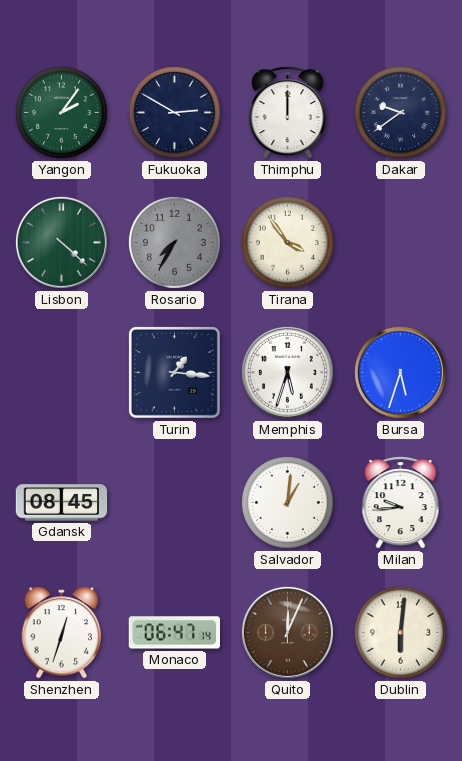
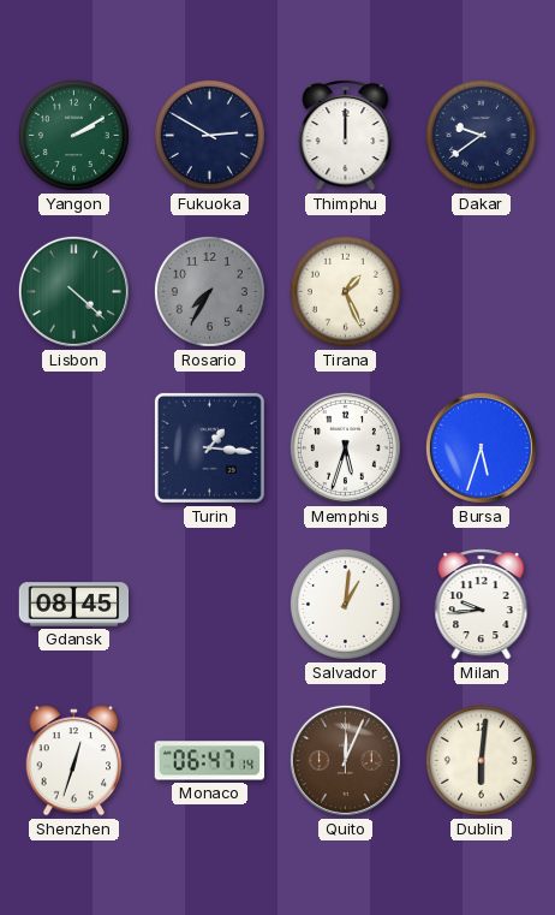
Yangon: 2:06 -> 2:10
Tirana: 3:54 -> 1:26
